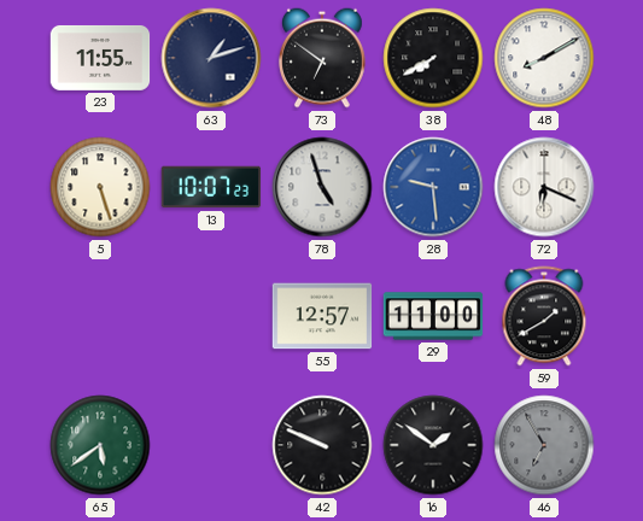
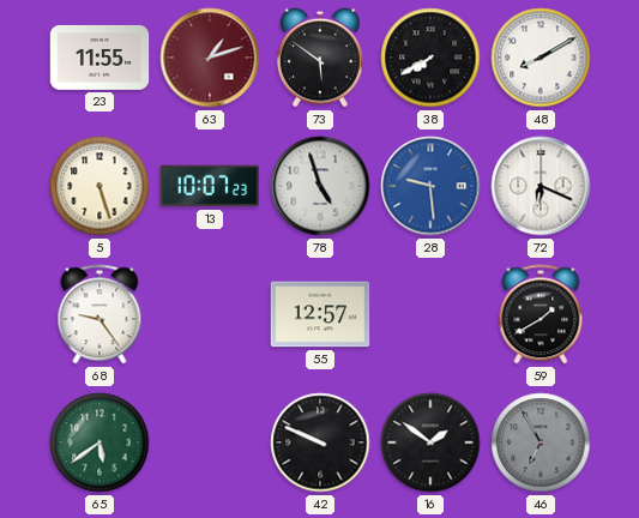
63 dial: navy -> burgundy
73: 6:51 -> 5:51
68: none -> 9:24
29: 11:00 -> none
